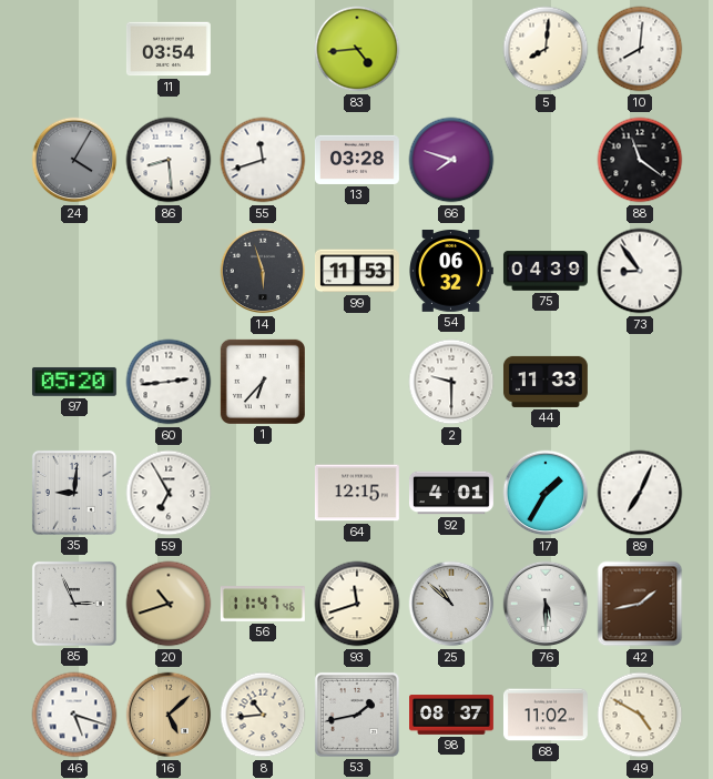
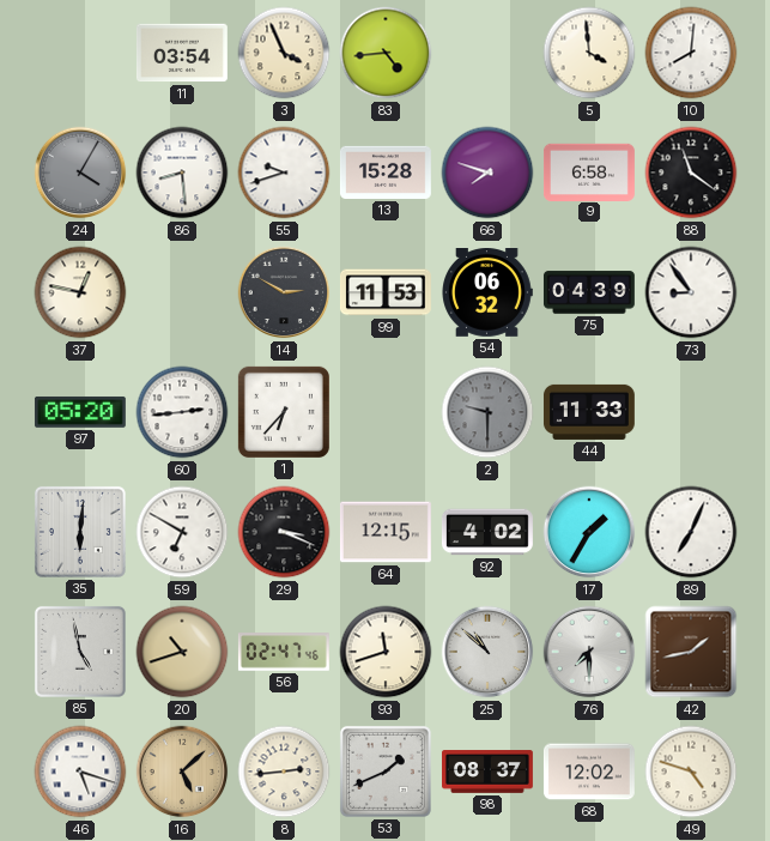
3: none -> 3:56
5: 8:01 -> 3:59
55: 11:42 -> 9:42
13: 03:28 -> 15:28
9: none -> 6:58
37: none -> 12:47
14: 5:57 -> 2:50
2 dial: white -> grey
35: 9:01 -> 6:01
59: 6:55 -> 6:50
29: none -> 3:19
92: 4:01 -> 4:02
85: 2:56 -> 4:58
56: 11:47 -> 02:47
76: 5:30 -> 7:30
8: 10:44 -> 2:44
53: 1:43 -> 1:41
68: 11:02 -> 12:02
49: 4:50 -> 4:48
